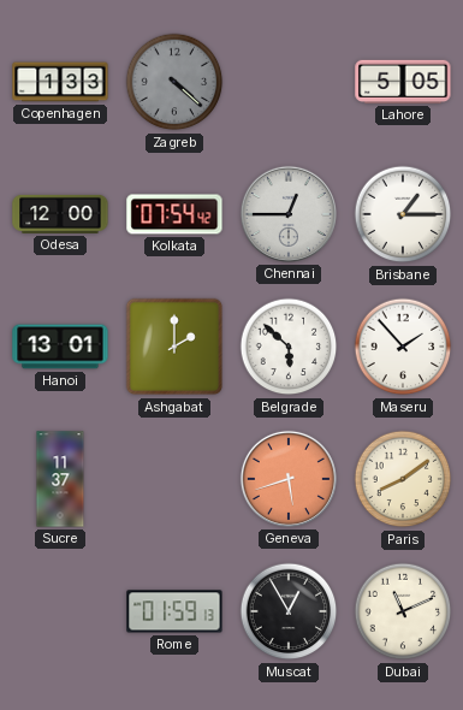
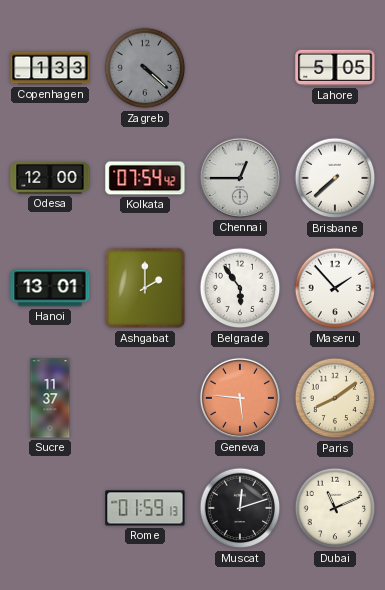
Brisbane: 1:15 -> 7:38
Belgrade: 5:52 -> 5:54
Geneva: 5:42 -> 5:46
Muscat: 12:55 -> 12:12
